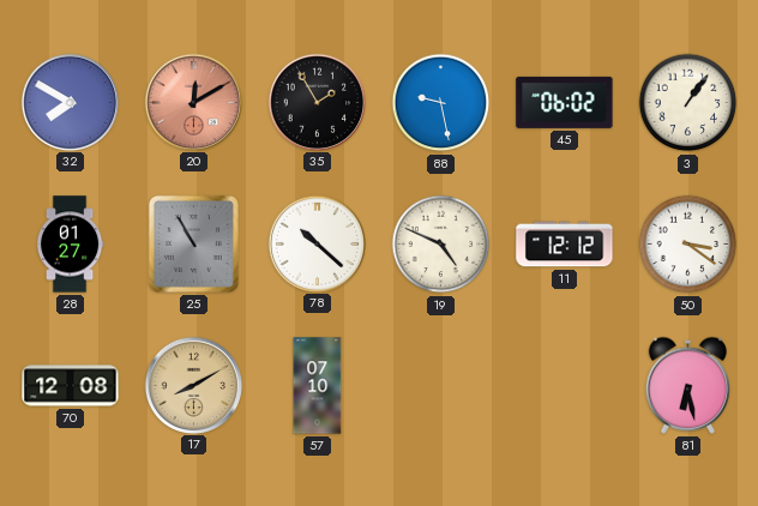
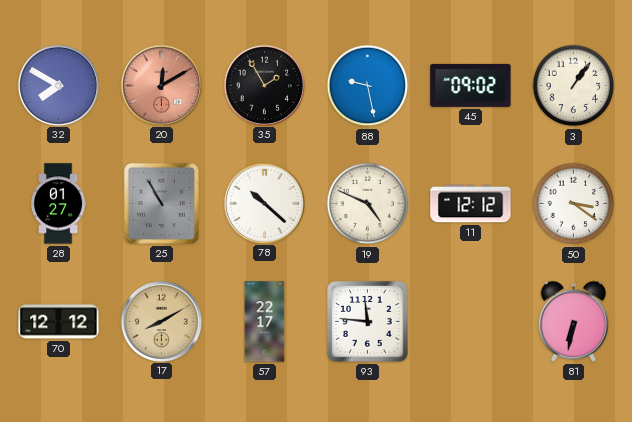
45: 06:02 -> 09:02
70: 12:08 -> 12:12
57: 07:10 -> 22:17
93: none -> 11:46
81: 6:28 -> 6:32
